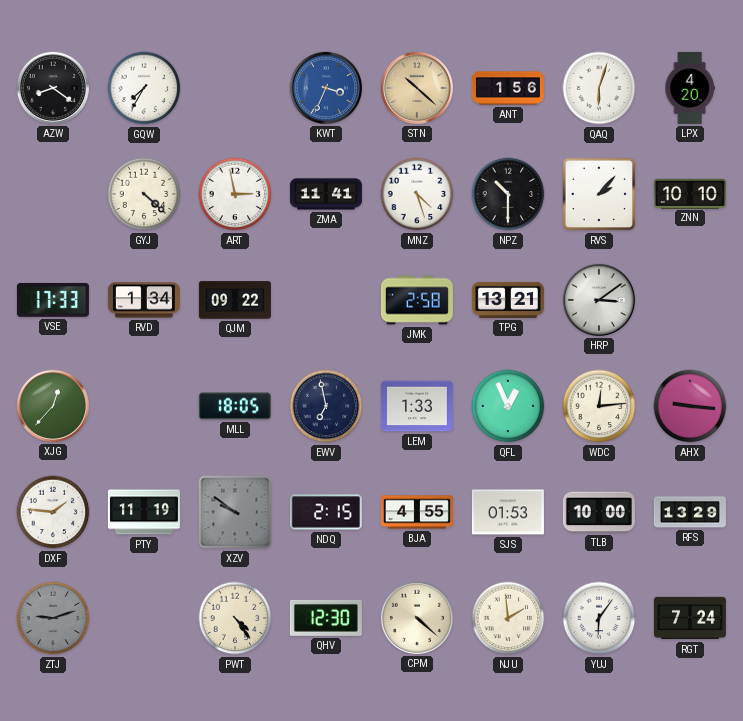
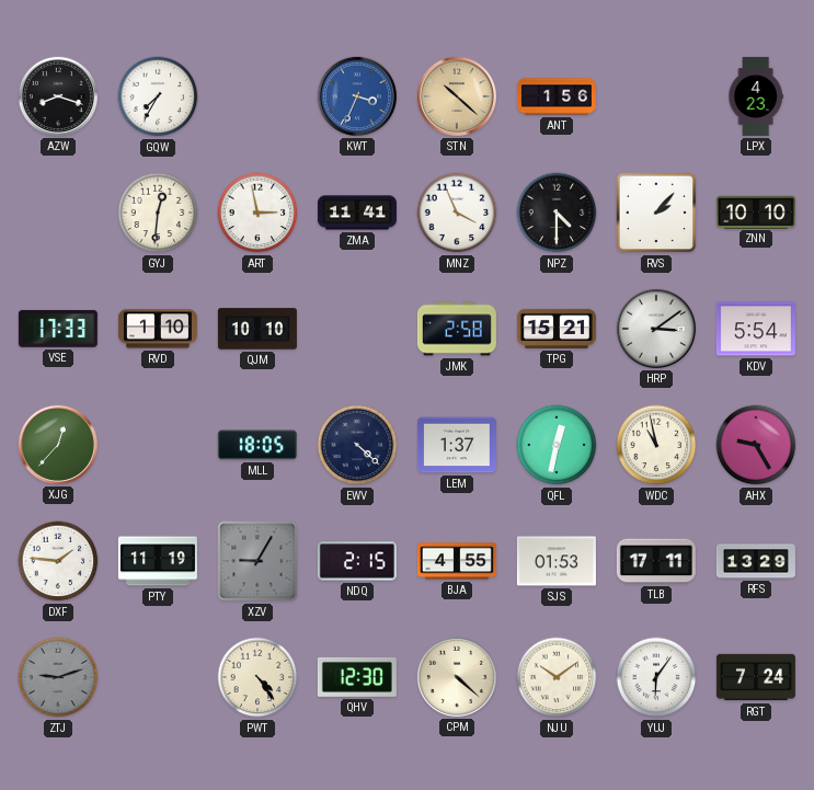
AZW: 8:21 -> 8:18
QAQ: 6:03 -> none
LPX: 4:20 -> 4:23
GYJ: 4:22 -> 12:31
MNZ: 4:27 -> 3:56
NPZ: 10:30 -> 4:30
RVD: 1:34 -> 1:10
QJM: 09:22 -> 10:10
TPG: 13:21 -> 15:21
KDV: none -> 5:54
EWV: 6:58 -> 4:22
LEM: 1:33 -> 1:37
QFL: 12:56 -> 12:32
WDC: 12:14 -> 10:58
AHX: 9:16 -> 9:25
XZV: 9:51 -> 9:05
TLB: 10:00 -> 17:11
NJU: 1:59 -> 10:09
